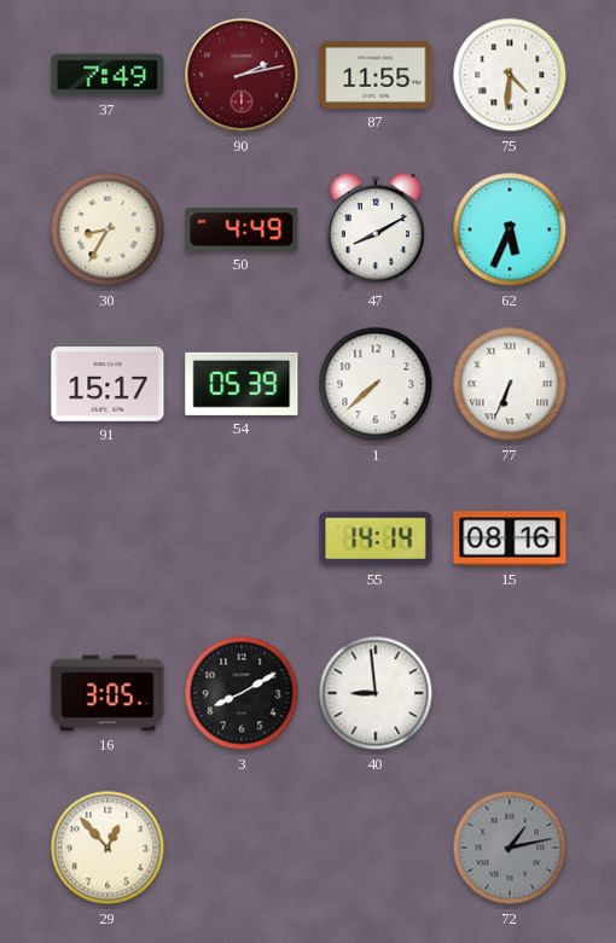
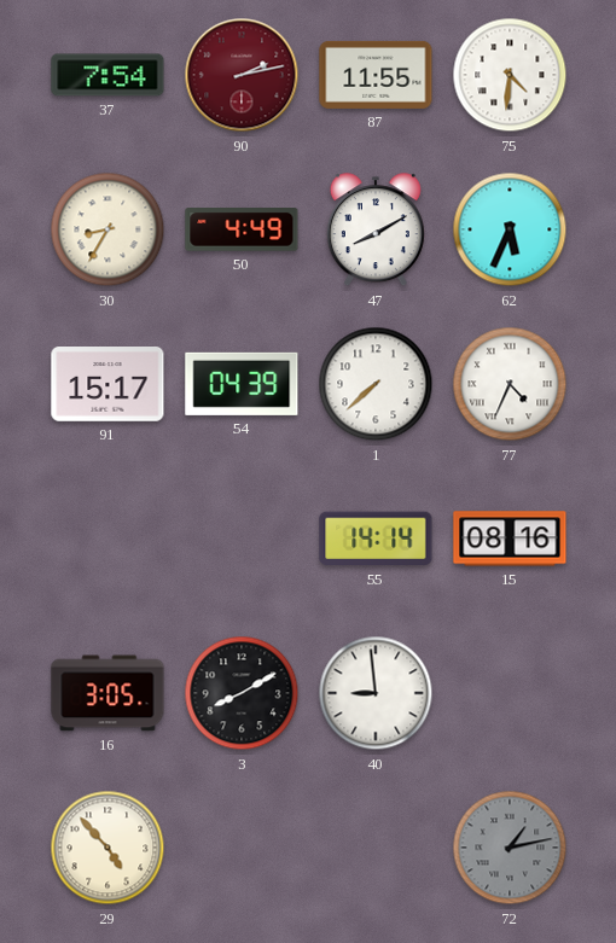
37: 7:49 -> 7:54
54: 05:39 -> 04:39
77: 6:34 -> 4:34
29: 12:53 -> 4:53
